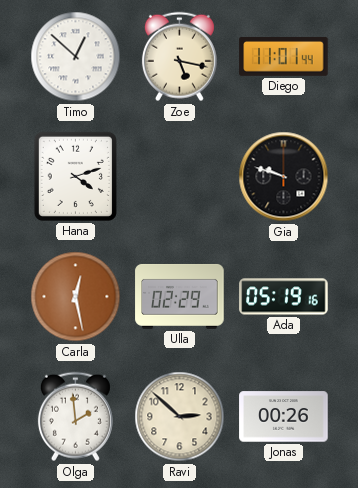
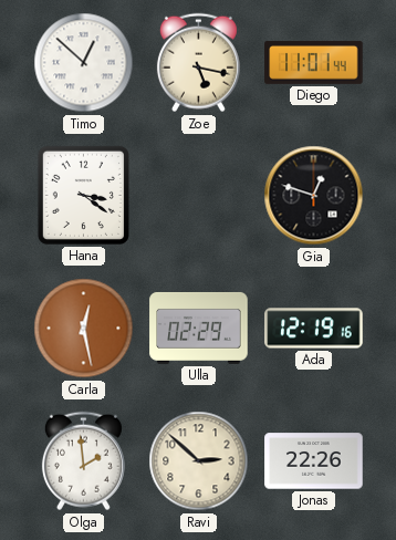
Hana: 4:12 -> 3:21
Gia: 9:48 -> 12:48
Ada: 05:19 -> 12:19
Jonas: 00:26 -> 22:26
